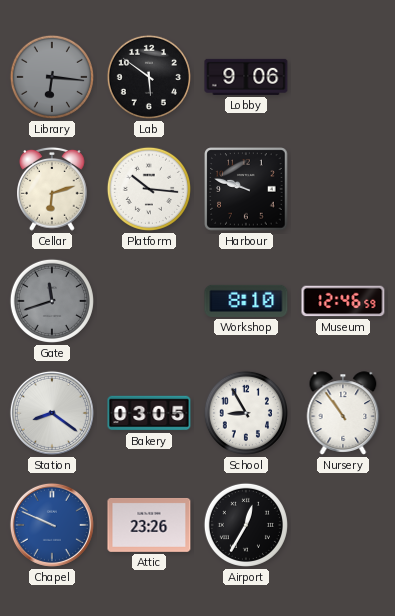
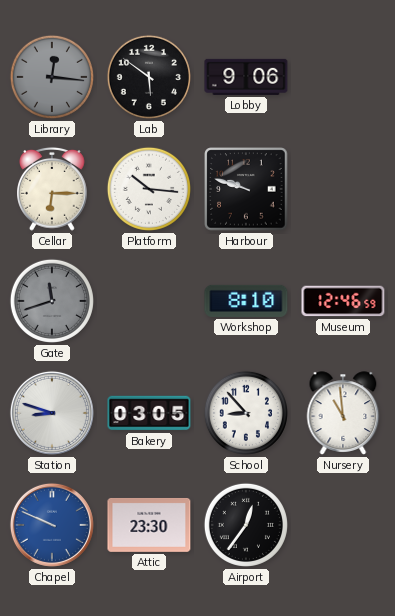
Library: 6:16 -> 12:16
Cellar: 6:12 -> 6:15
Station: 8:21 -> 8:48
School: 8:55 -> 8:53
Nursery: 10:54 -> 10:59
Attic: 23:26 -> 23:30
Airport: 12:35 -> 12:36
